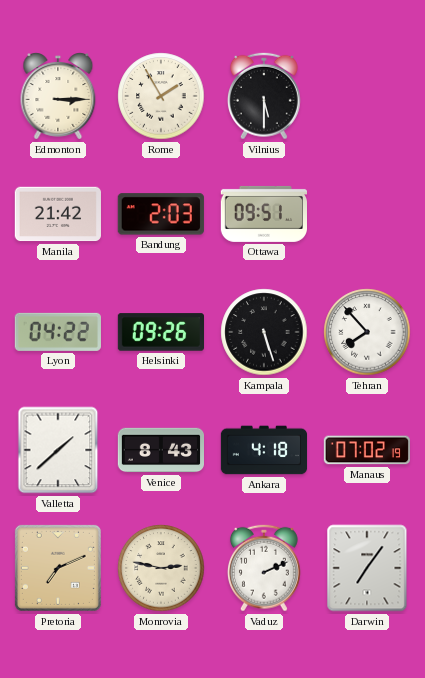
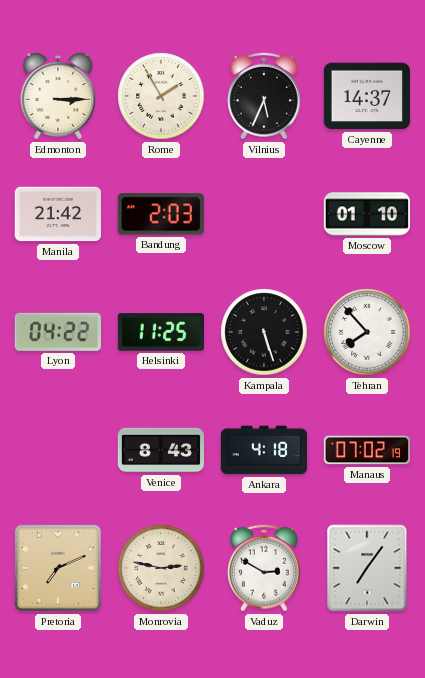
Vilnius: 5:30 -> 5:34
Cayenne: none -> 14:37
Ottawa: 09:51 -> none
Moscow: none -> 01:10
Helsinki: 09:26 -> 11:25
Valletta: 1:38 -> none
Vaduz: 2:11 -> 2:50
